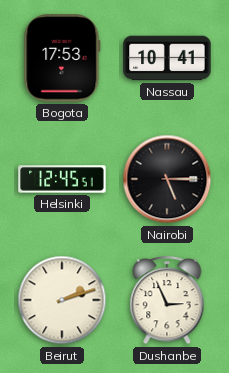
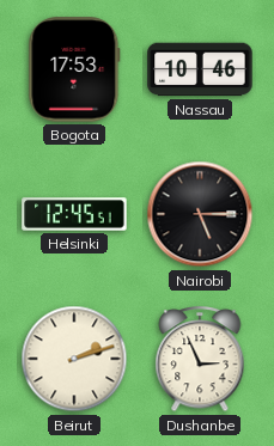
Nassau: 10:41 -> 10:46
